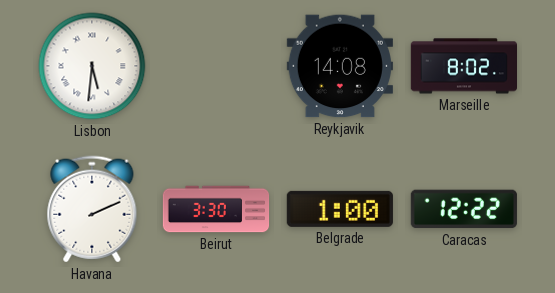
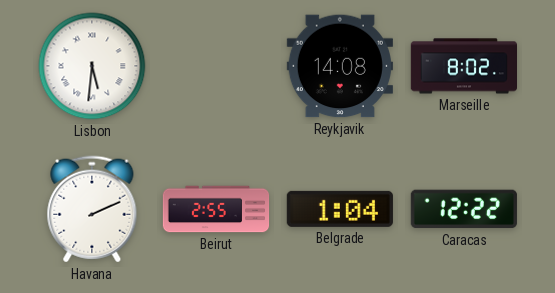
Beirut: 3:30 -> 2:55
Belgrade: 1:00 -> 1:04
